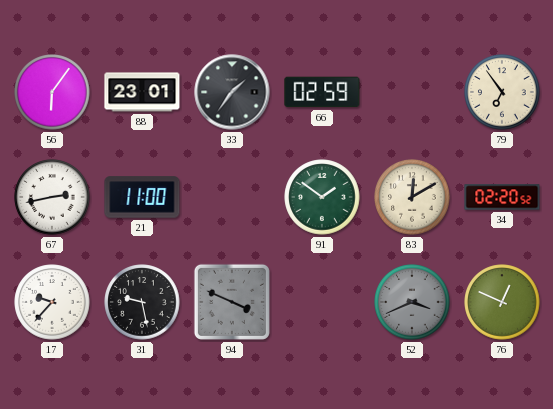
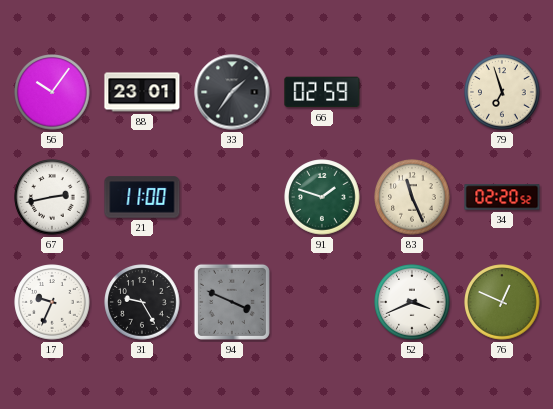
56: 6:06 -> 10:06
79: 6:54 -> 6:57
91: 1:51 -> 1:48
83: 12:10 -> 11:26
17: 9:37 -> 9:34
31: 9:28 -> 9:25
52 dial: grey -> white
